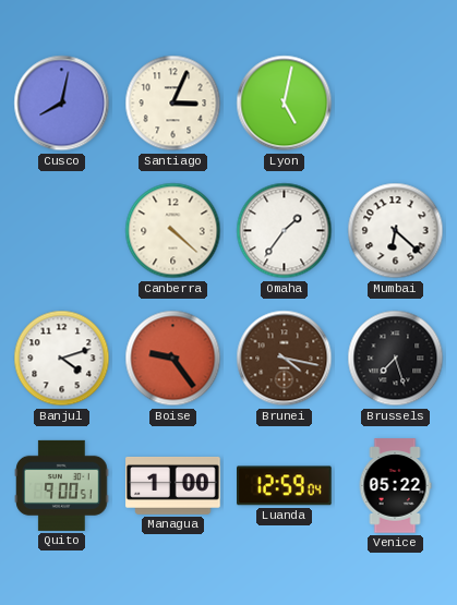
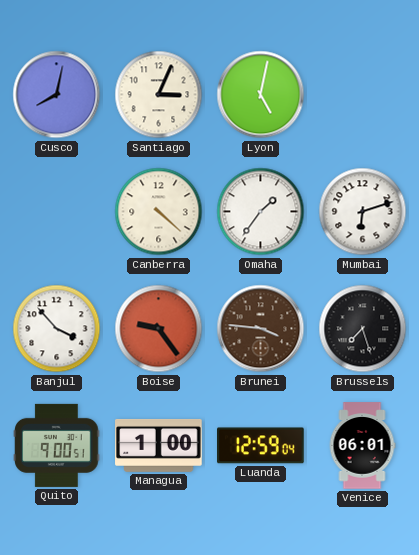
Mumbai: 6:22 -> 6:12
Banjul: 4:12 -> 3:53
Brunei: 4:17 -> 3:46
Venice: 05:22 -> 06:01
